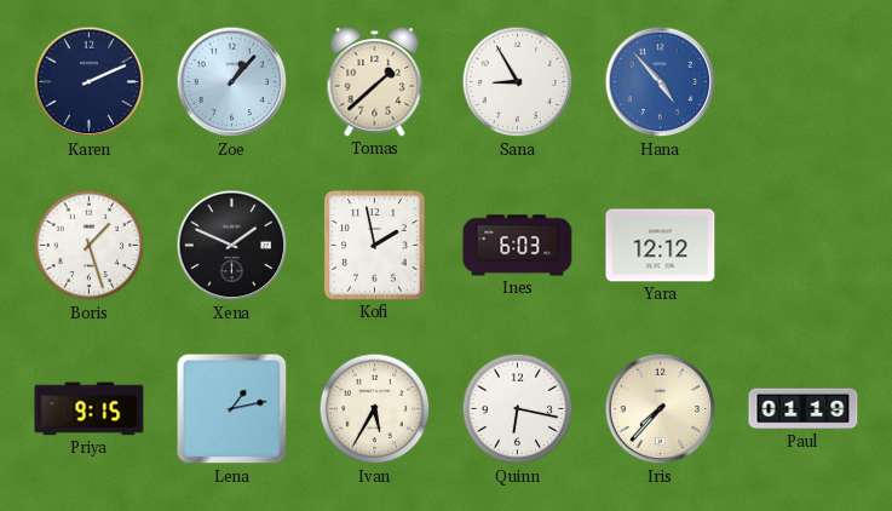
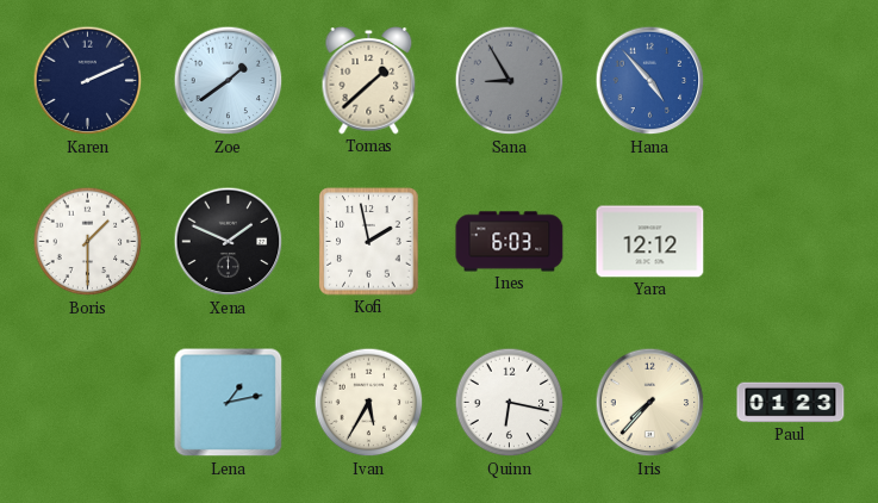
Zoe: 1:07 -> 1:39
Sana dial: white -> grey
Boris: 1:27 -> 1:30
Priya: 9:15 -> none
Paul: 01:19 -> 01:23
